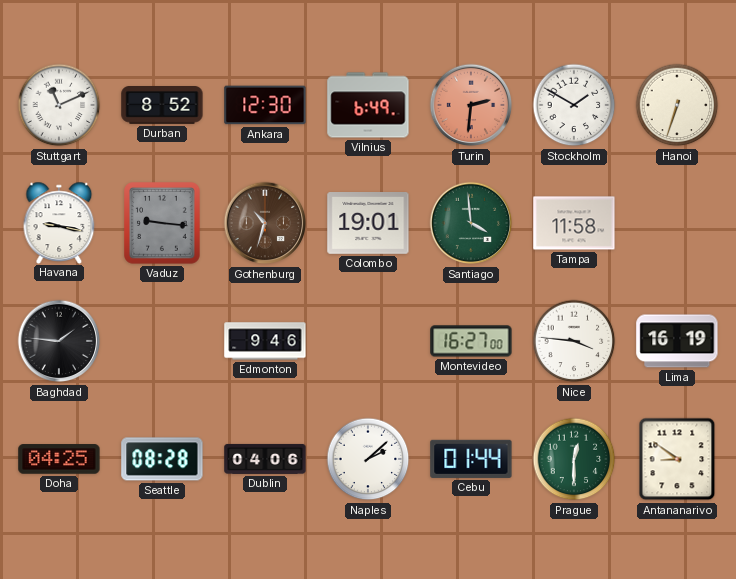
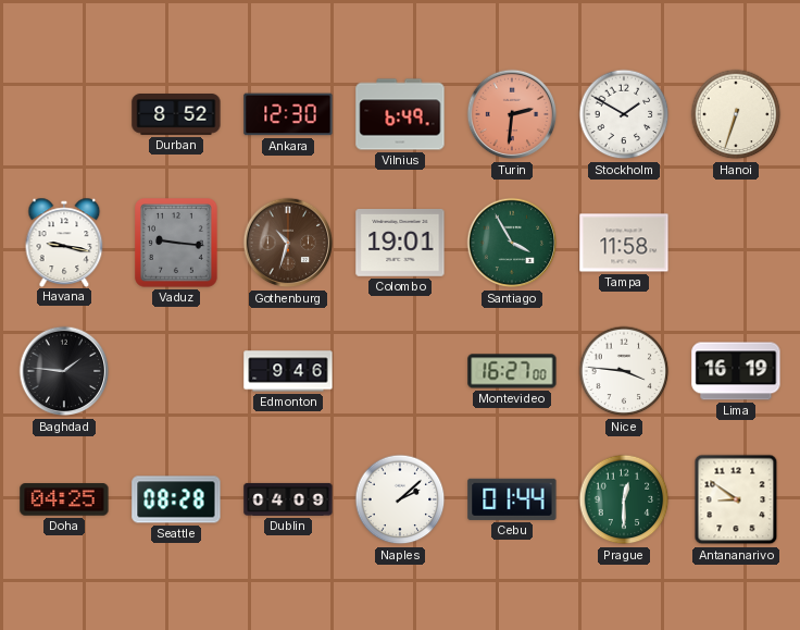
Stuttgart: 11:11 -> none
Santiago: 3:59 -> 3:55
Dublin: 04:06 -> 04:09
